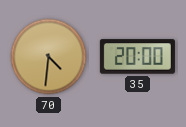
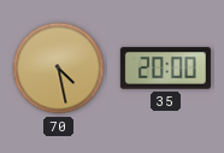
70: 4:31 -> 4:28
